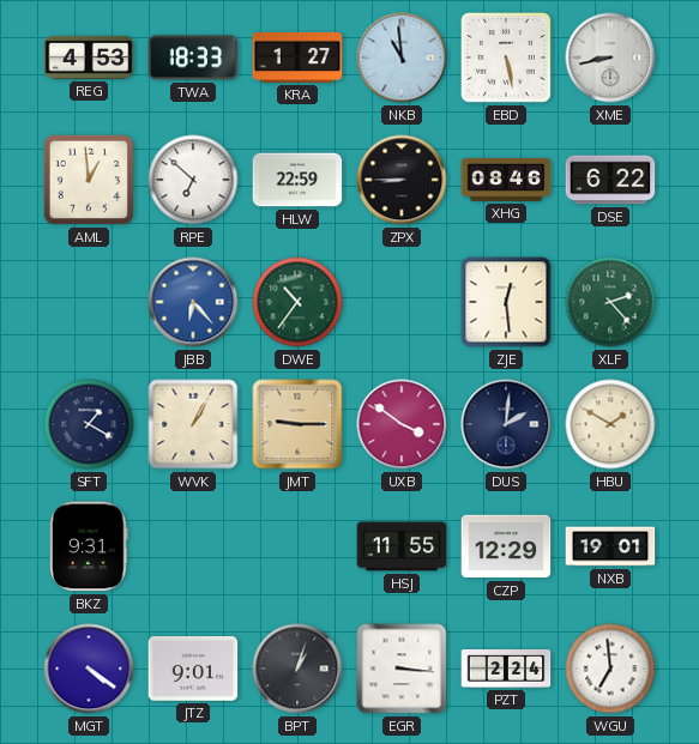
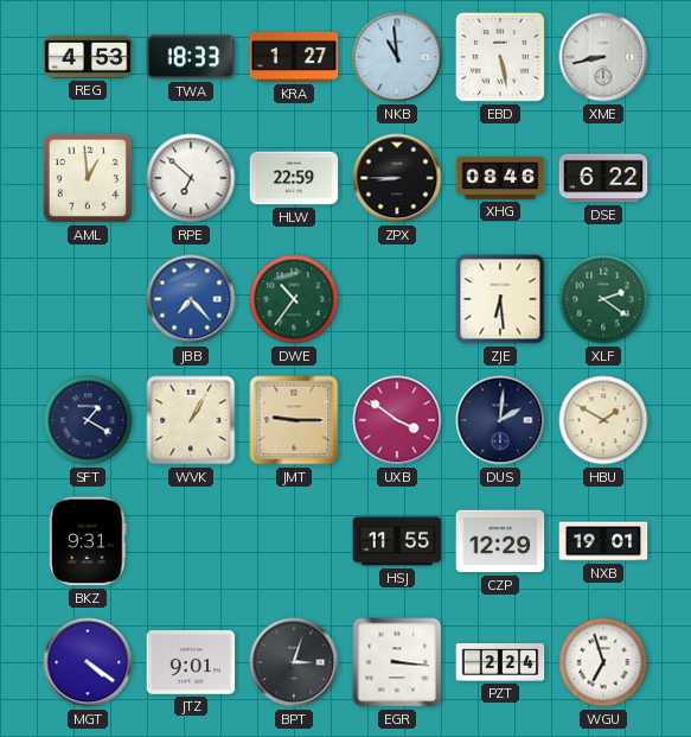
JBB: 6:23 -> 7:23
ZJE: 12:29 -> 6:29
XLF: 2:23 -> 2:21
BPT: 1:03 -> 3:03
WGU: 6:59 -> 6:57
